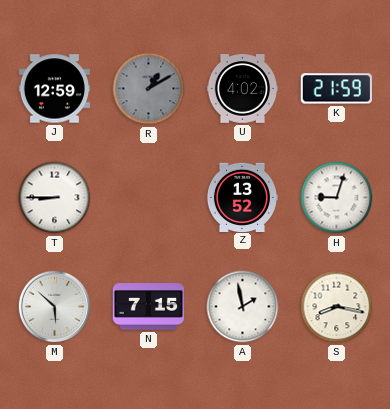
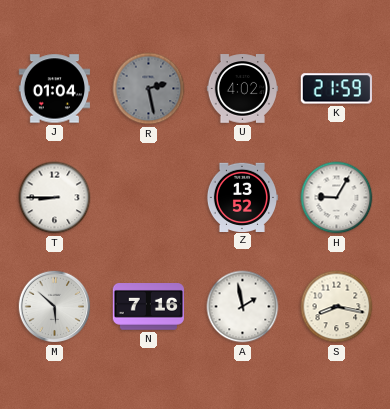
J: 12:59 -> 01:04
R: 1:10 -> 2:28
H: 9:03 -> 9:05
N: 7:15 -> 7:16
